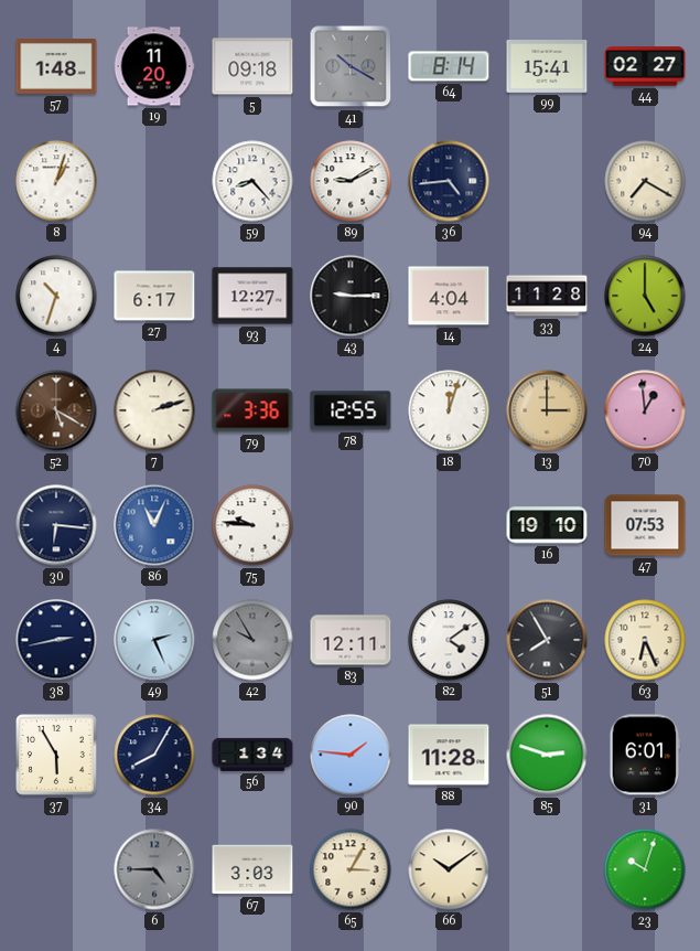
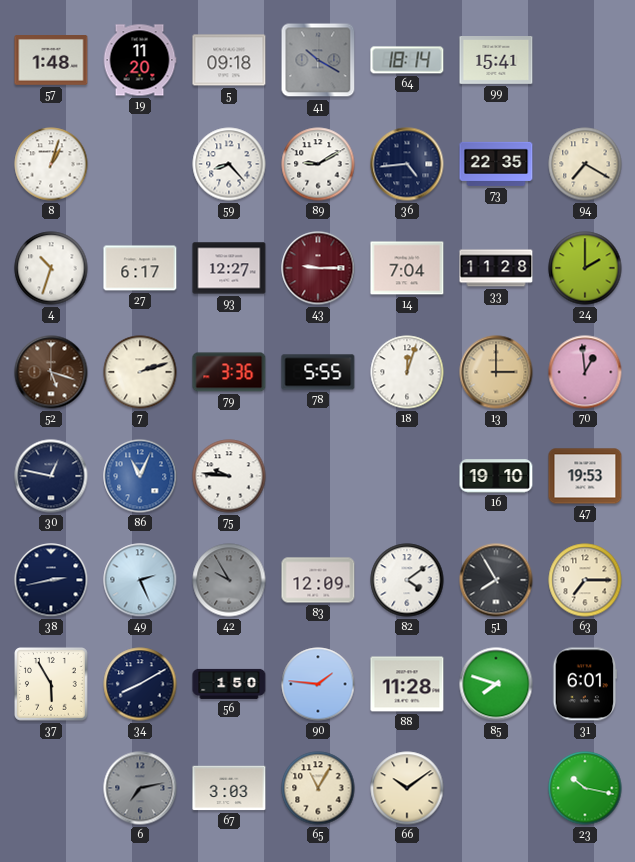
64: 8:14 -> 18:14
44: 02:27 -> none
73: none -> 22:35
43 dial: black -> burgundy
14: 4:04 -> 7:04
24: 5:00 -> 2:00
52: 5:20 -> 5:18
78: 12:55 -> 5:55
30: 6:16 -> 12:47
47: 07:53 -> 19:53
83: 12:11 -> 12:09
63: 6:26 -> 7:15
34: 8:05 -> 8:10
56: 1:34 -> 1:50
85: 2:48 -> 7:48
6: 4:45 -> 7:13
65: 3:05 -> 11:05
23: 10:03 -> 10:17
